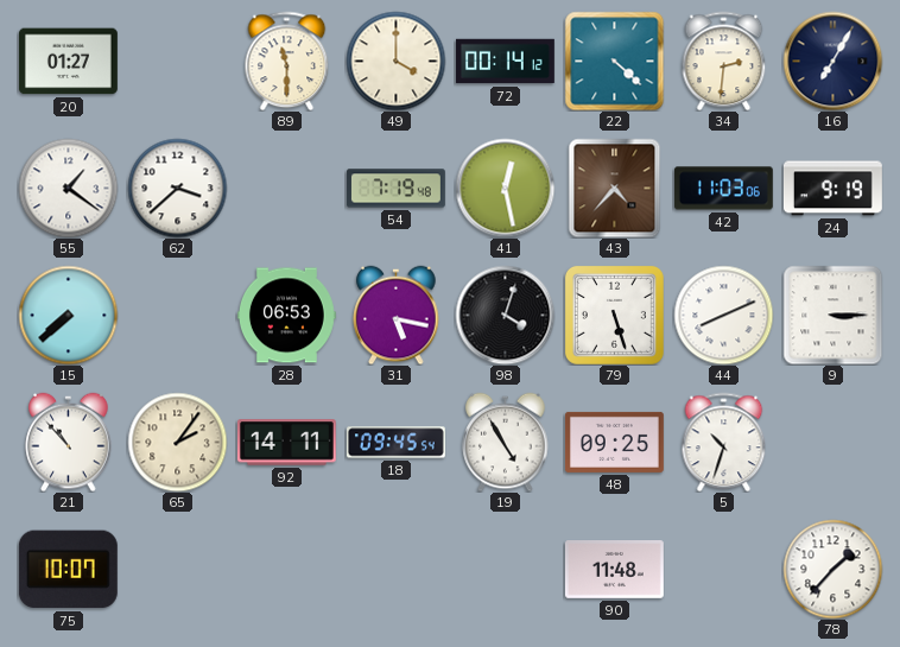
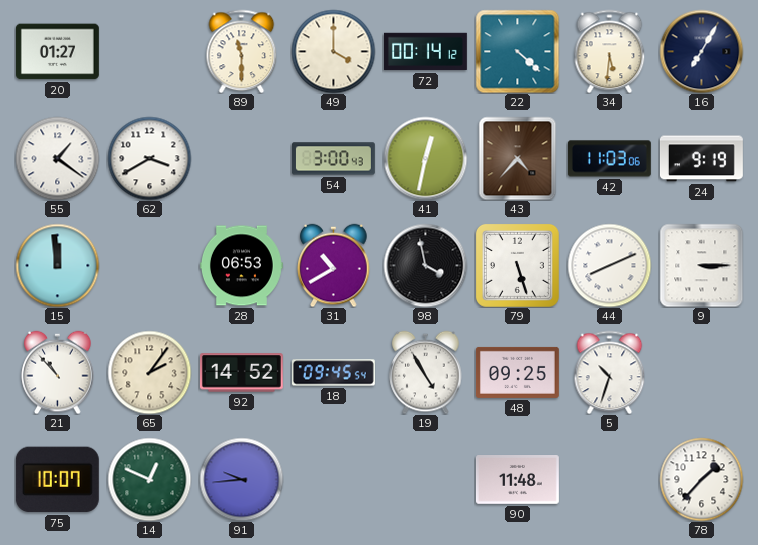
34: 2:31 -> 5:31
62: 3:38 -> 3:40
54: 7:19 -> 3:00
41: 12:28 -> 12:32
15: 7:38 -> 11:59
31: 5:17 -> 10:40
98: 4:03 -> 3:58
92: 14:11 -> 14:52
14: none -> 12:49
91: none -> 9:44
